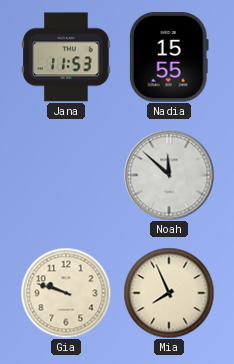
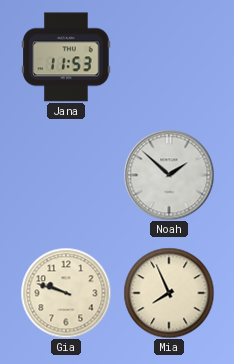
Nadia: 15:55 -> none
Noah: 11:52 -> 1:52
